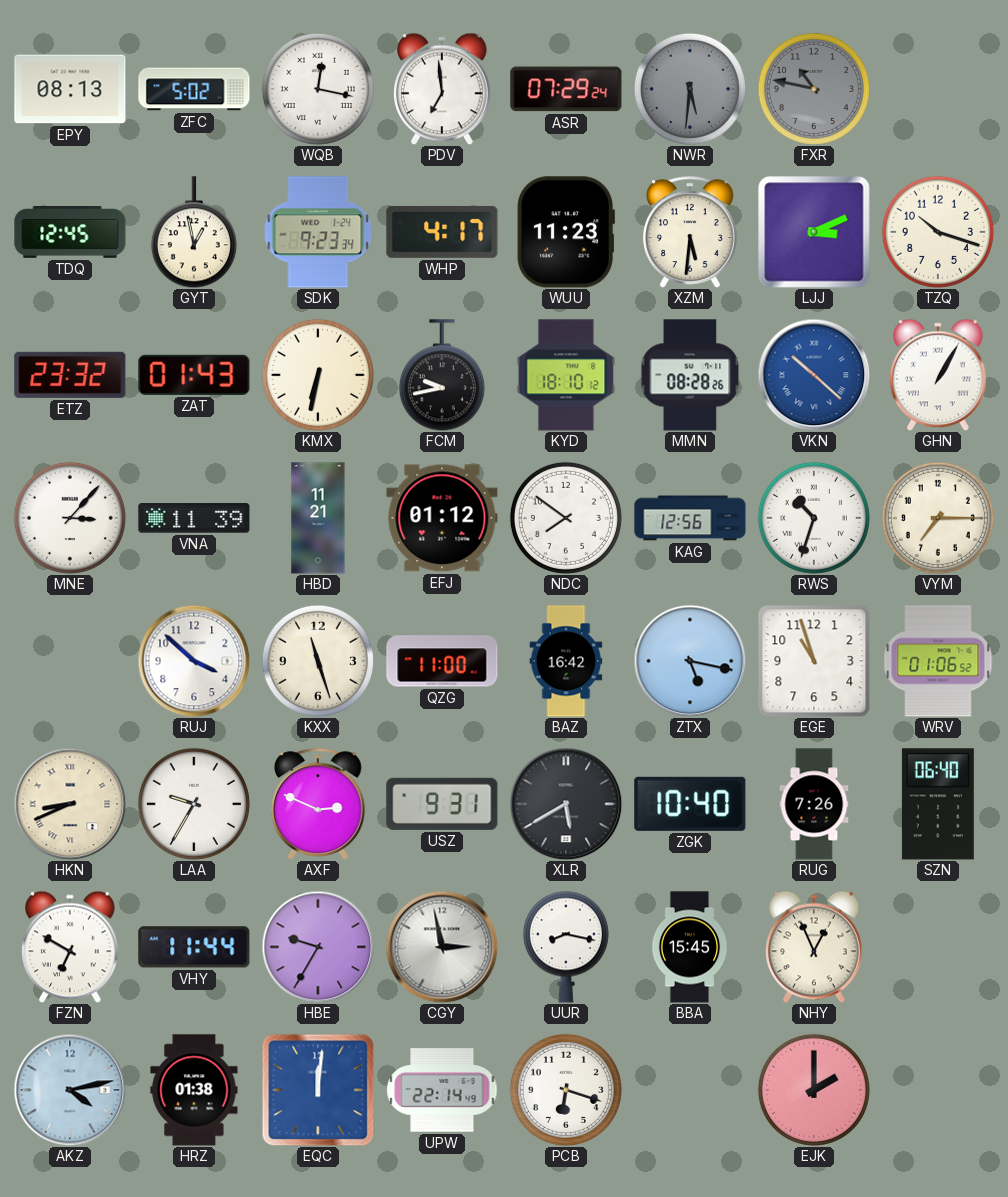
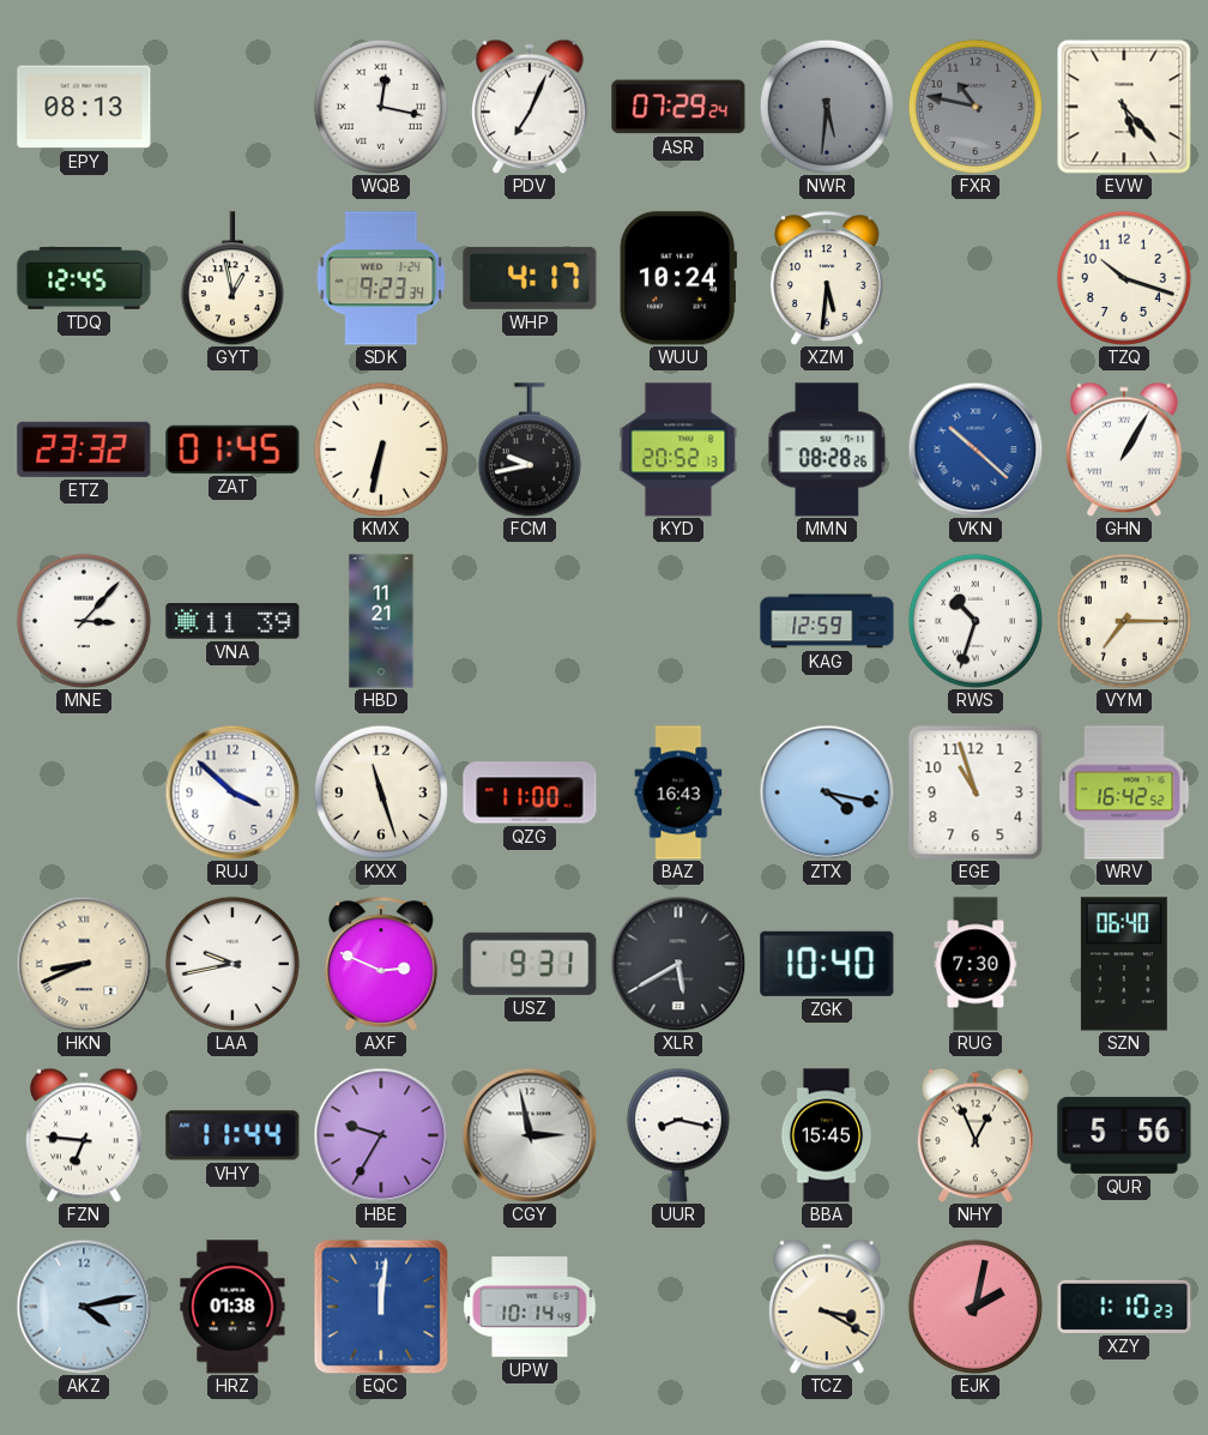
ZFC: 5:02 -> none
PDV: 6:59 -> 7:04
EVW: none -> 5:23
WUU: 11:23 -> 10:24
LJJ: 3:11 -> none
ZAT: 01:43 -> 01:45
KYD: 18:10 -> 20:52
EFJ: 01:12 -> none
NDC: 7:51 -> none
KAG: 12:56 -> 12:59
BAZ: 16:42 -> 16:43
ZTX: 5:17 -> 4:17
WRV: 01:06 -> 16:42
LAA: 9:35 -> 9:43
RUG: 7:26 -> 7:30
FZN: 6:50 -> 6:46
QUR: none -> 5:56
UPW: 22:14 -> 10:14
PCB: 6:18 -> none
TCZ: none -> 3:20
EJK: 2:00 -> 2:02
XZY: none -> 1:10
